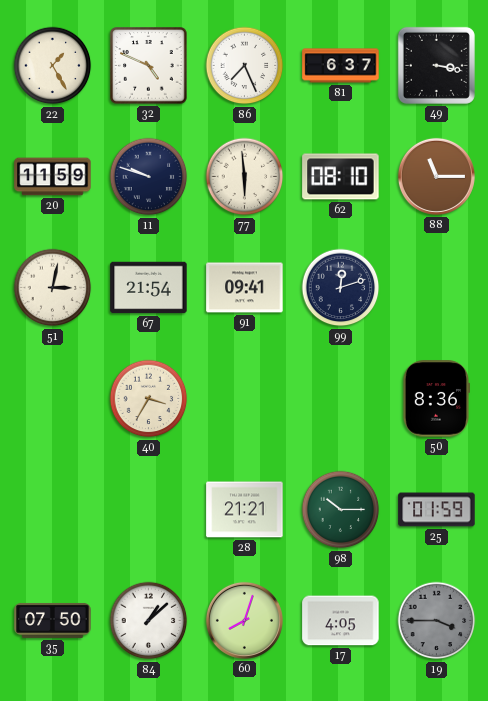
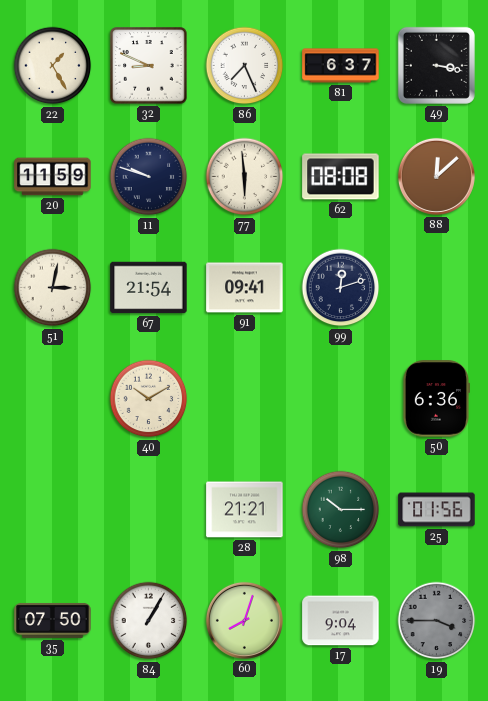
32: 4:49 -> 8:49
62: 08:10 -> 08:08
88: 11:15 -> 12:08
40: 3:35 -> 10:10
50: 8:36 -> 6:36
25: 01:59 -> 01:56
84: 1:08 -> 1:05
17: 4:05 -> 9:04
